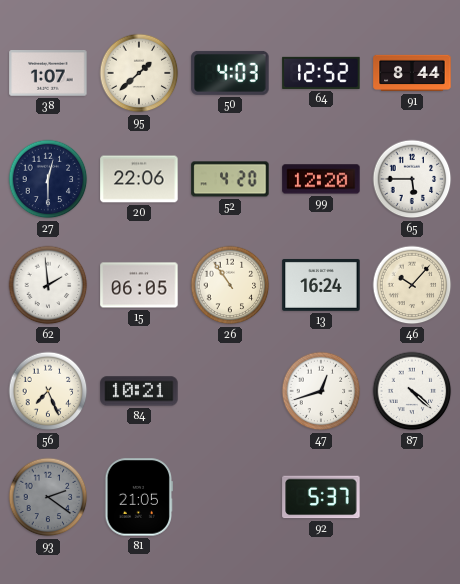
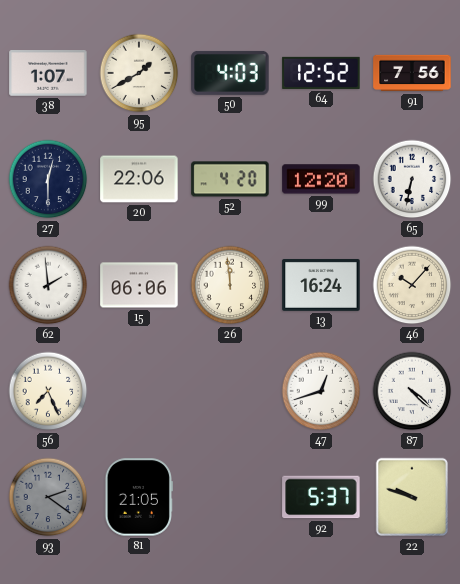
95: 1:38 -> 1:40
91: 8:44 -> 7:56
65: 5:45 -> 6:32
15: 06:05 -> 06:06
26: 10:54 -> 11:59
84: 10:21 -> none
22: none -> 9:48
